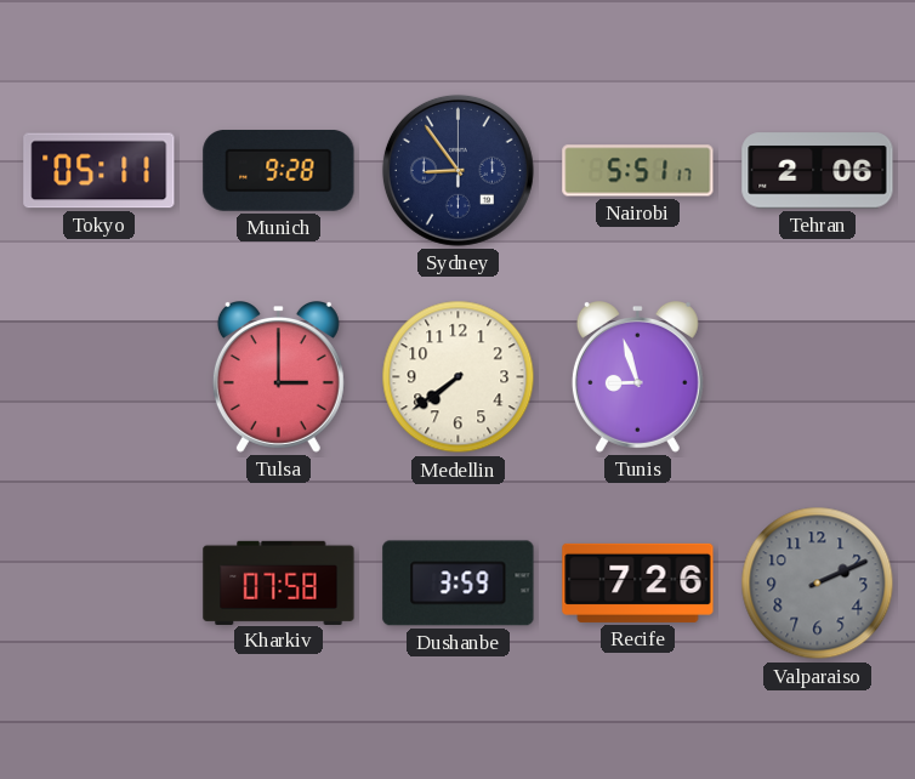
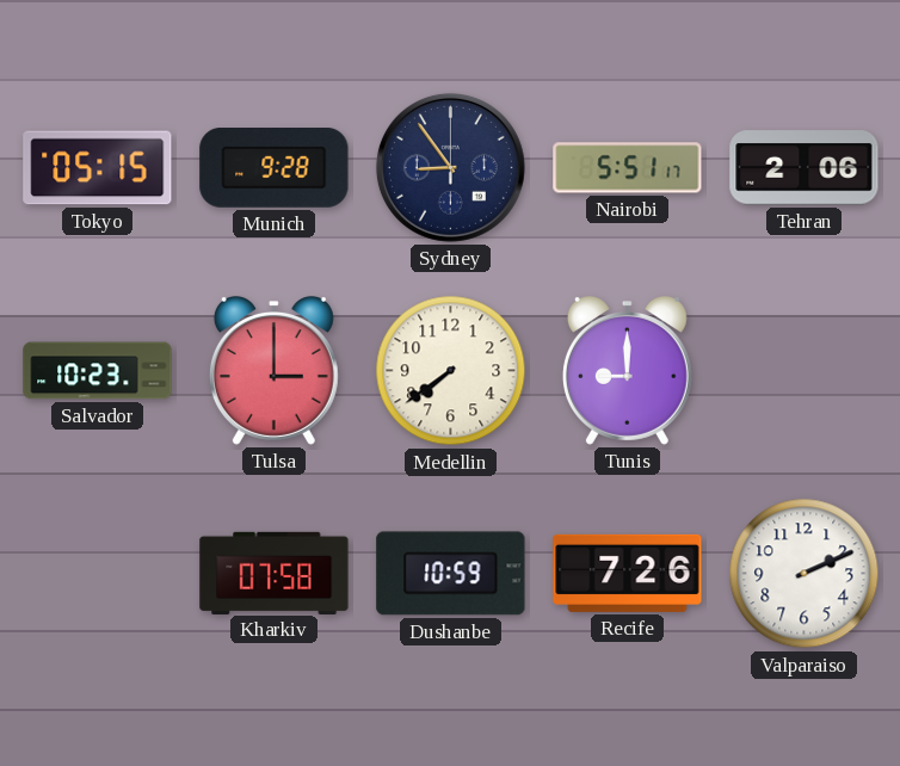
Tokyo: 05:11 -> 05:15
Salvador: none -> 10:23
Tunis: 8:57 -> 9:00
Dushanbe: 3:59 -> 10:59
Valparaiso dial: grey -> white
